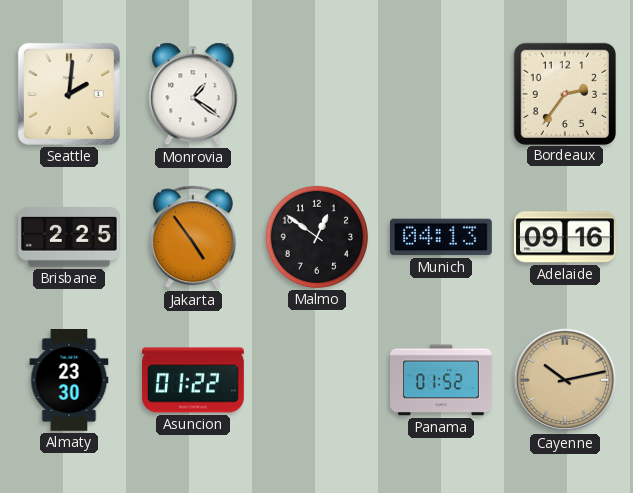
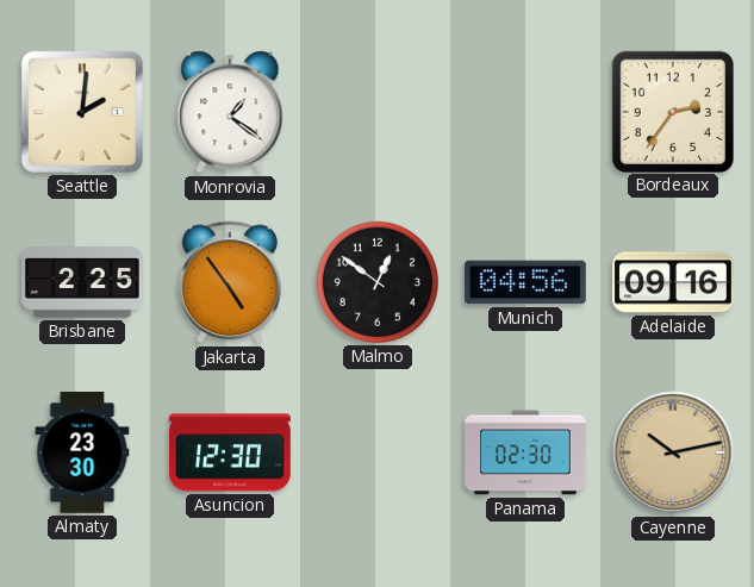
Munich: 04:13 -> 04:56
Asuncion: 01:22 -> 12:30
Panama: 01:52 -> 02:30
